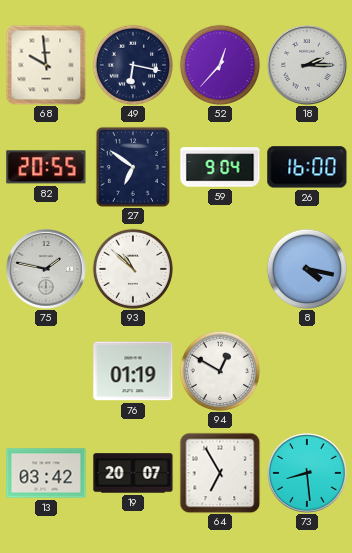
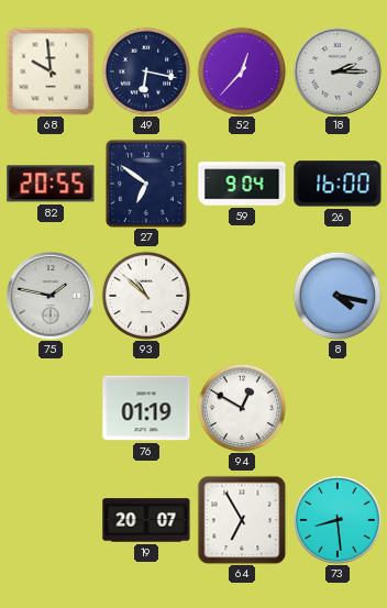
13: 03:42 -> none
